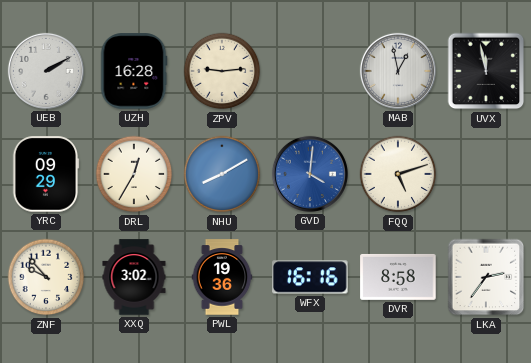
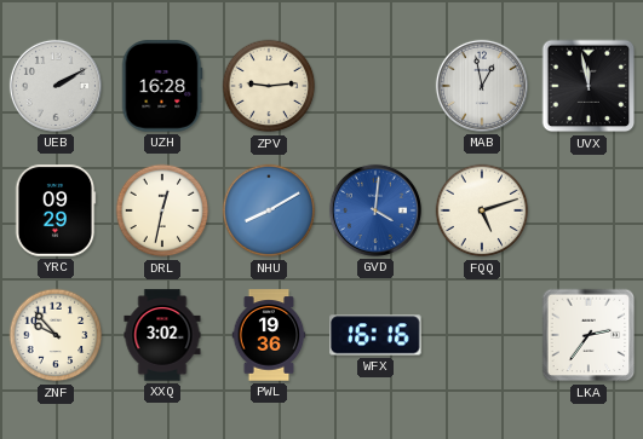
DRL: 12:35 -> 12:32
DVR: 8:58 -> none
